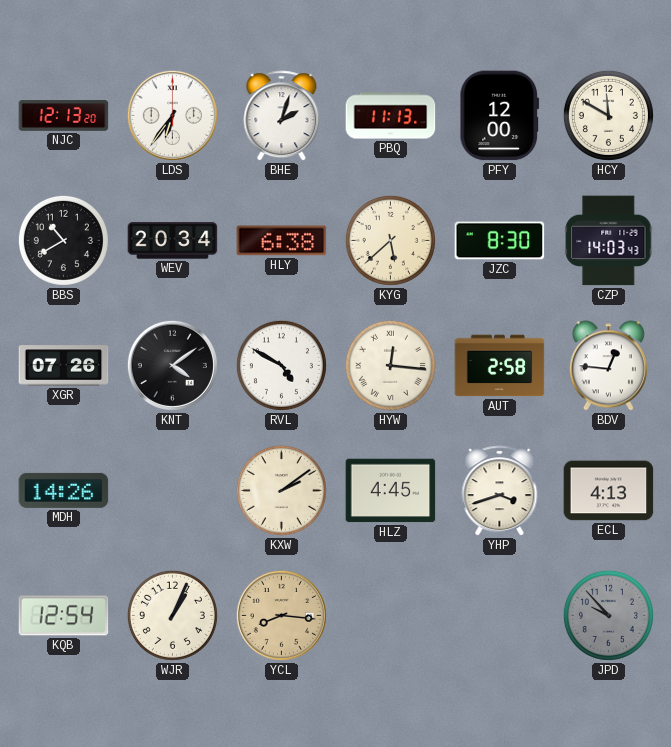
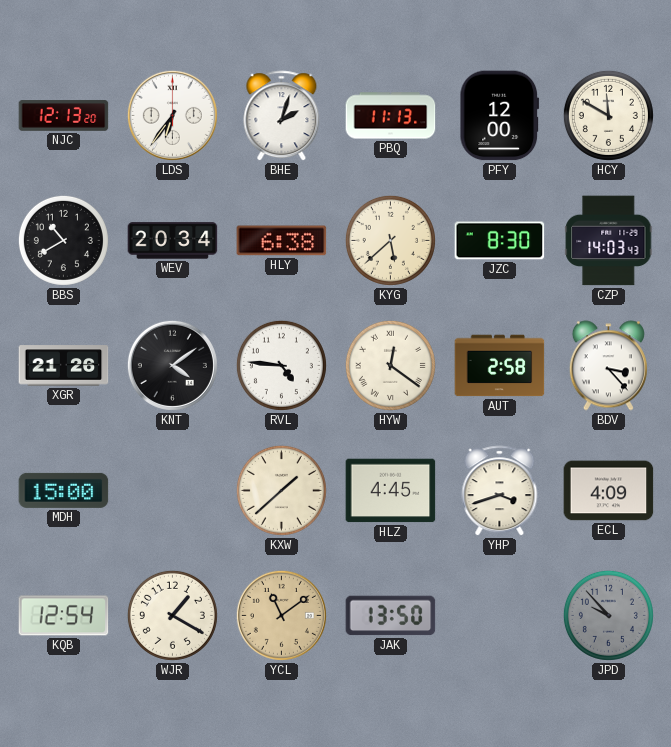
XGR: 07:26 -> 21:26
RVL: 4:50 -> 4:46
HYW: 12:16 -> 12:21
BDV: 12:46 -> 3:23
MDH: 14:26 -> 15:00
KXW: 2:09 -> 1:38
ECL: 4:13 -> 4:09
WJR: 1:04 -> 1:20
YCL: 8:16 -> 11:09
JAK: none -> 13:50
